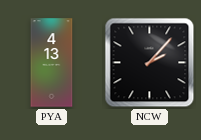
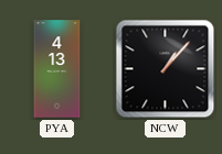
NCW: 2:07 -> 1:07
